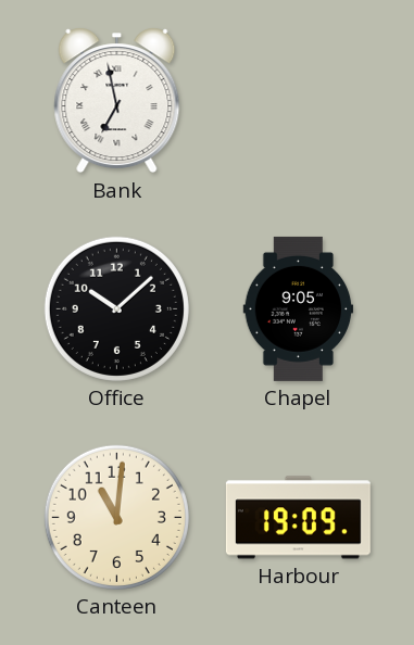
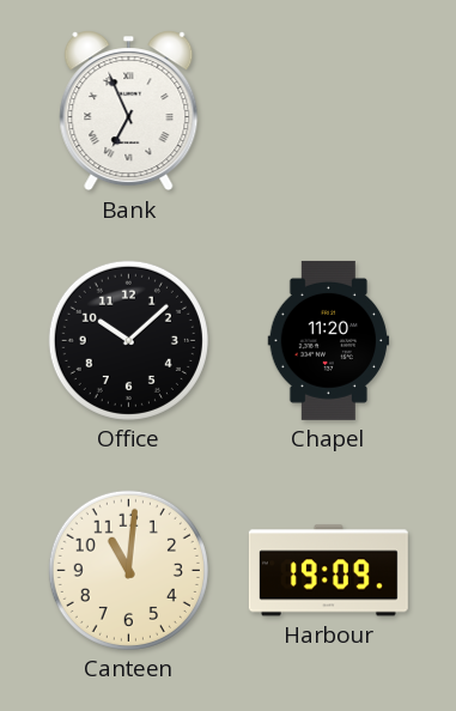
Bank: 6:58 -> 6:56
Chapel: 9:05 -> 11:20
